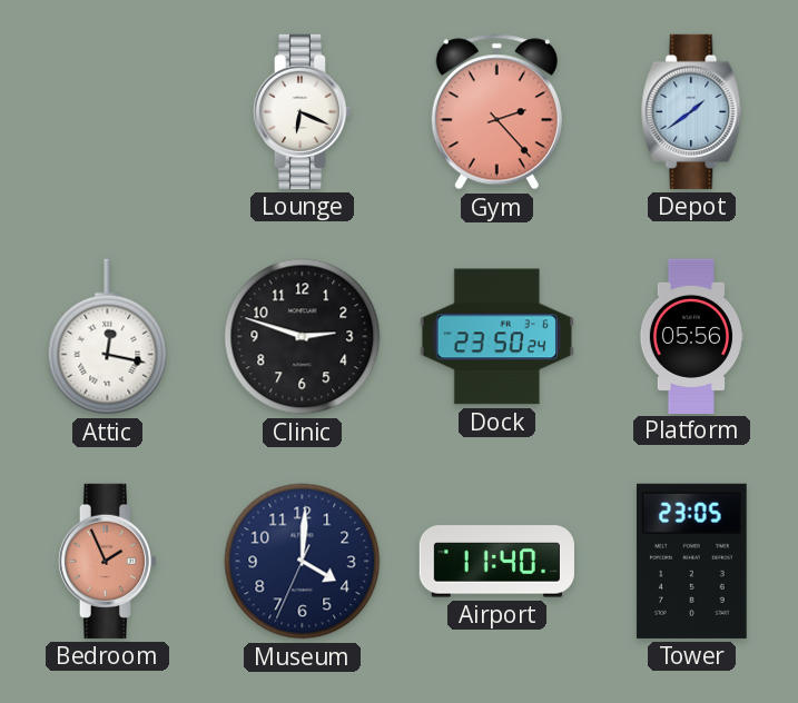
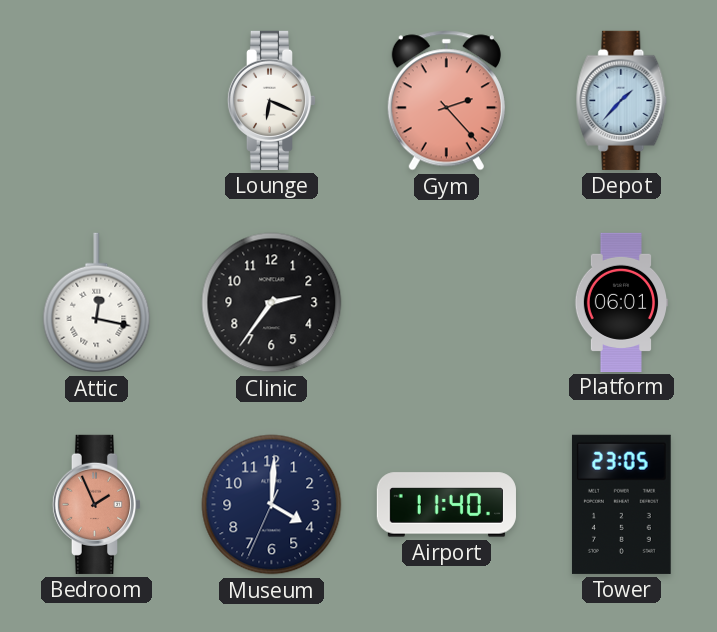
Depot: 1:39 -> 1:37
Clinic: 2:48 -> 2:36
Dock: 23:50 -> none
Platform: 05:56 -> 06:01
